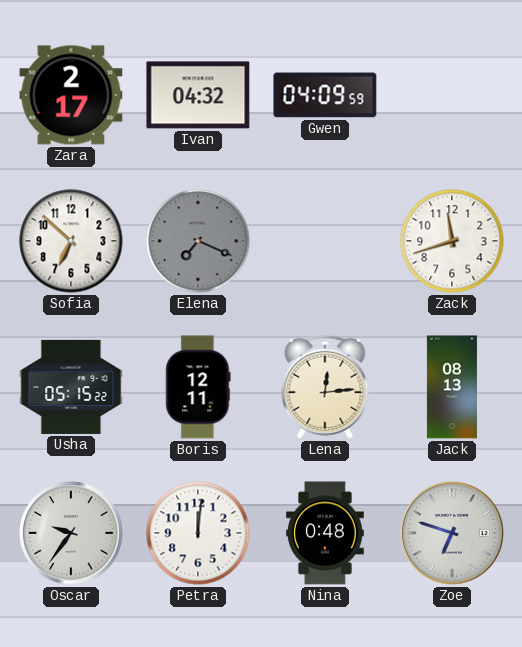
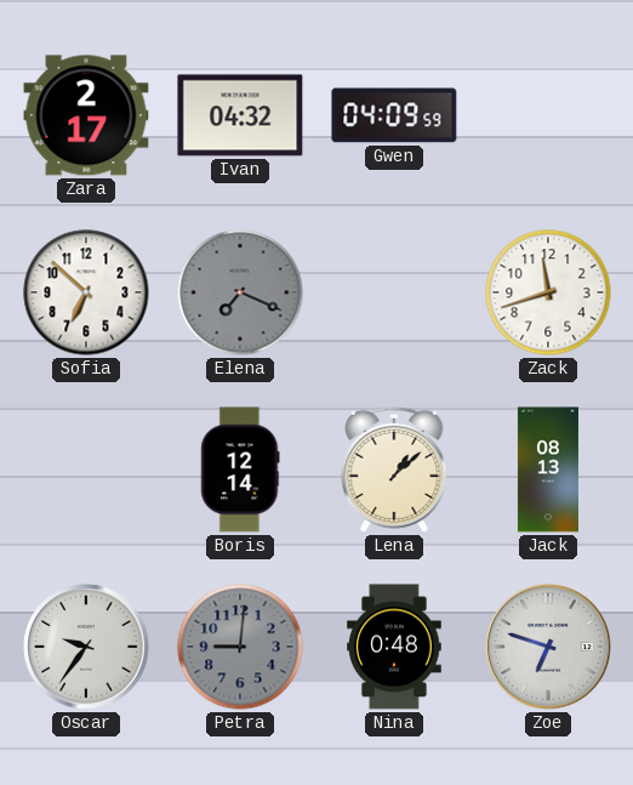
Usha: 05:15 -> none
Boris: 12:11 -> 12:14
Lena: 12:14 -> 1:08
Petra: 12:01 -> 9:01
Petra dial: white -> grey
